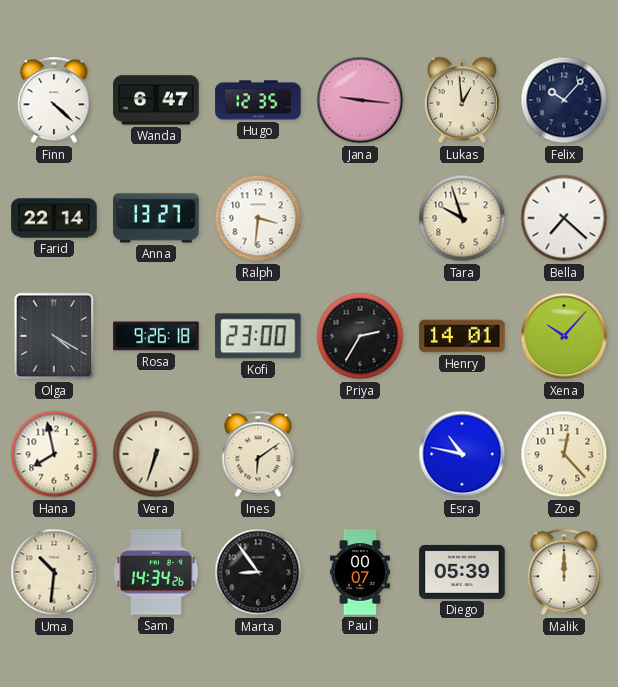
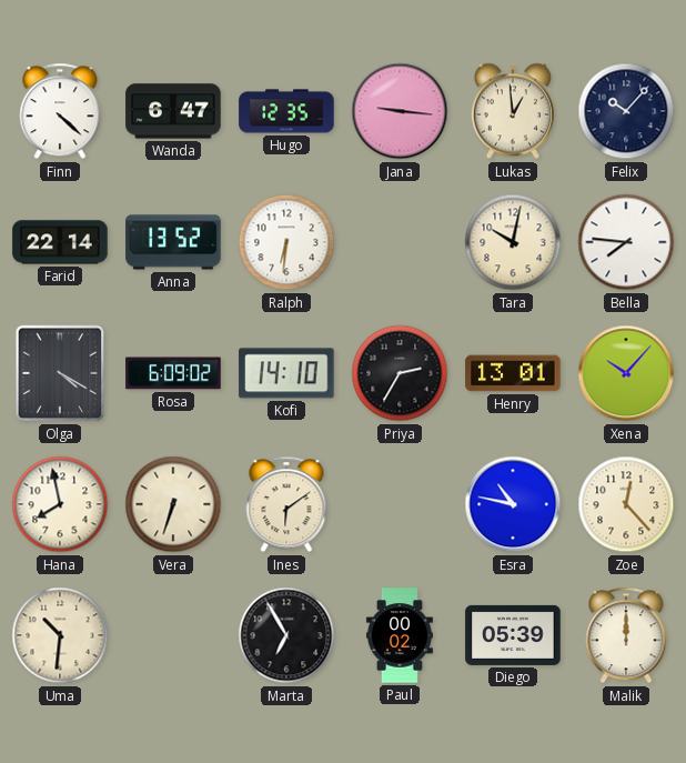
Anna: 13:27 -> 13:52
Ralph: 3:31 -> 6:31
Tara: 9:57 -> 10:02
Bella: 7:22 -> 7:46
Rosa: 9:26 -> 6:09
Kofi: 23:00 -> 14:10
Henry: 14:01 -> 13:01
Sam: 14:34 -> none
Marta: 8:54 -> 6:55
Paul: 00:07 -> 00:02
